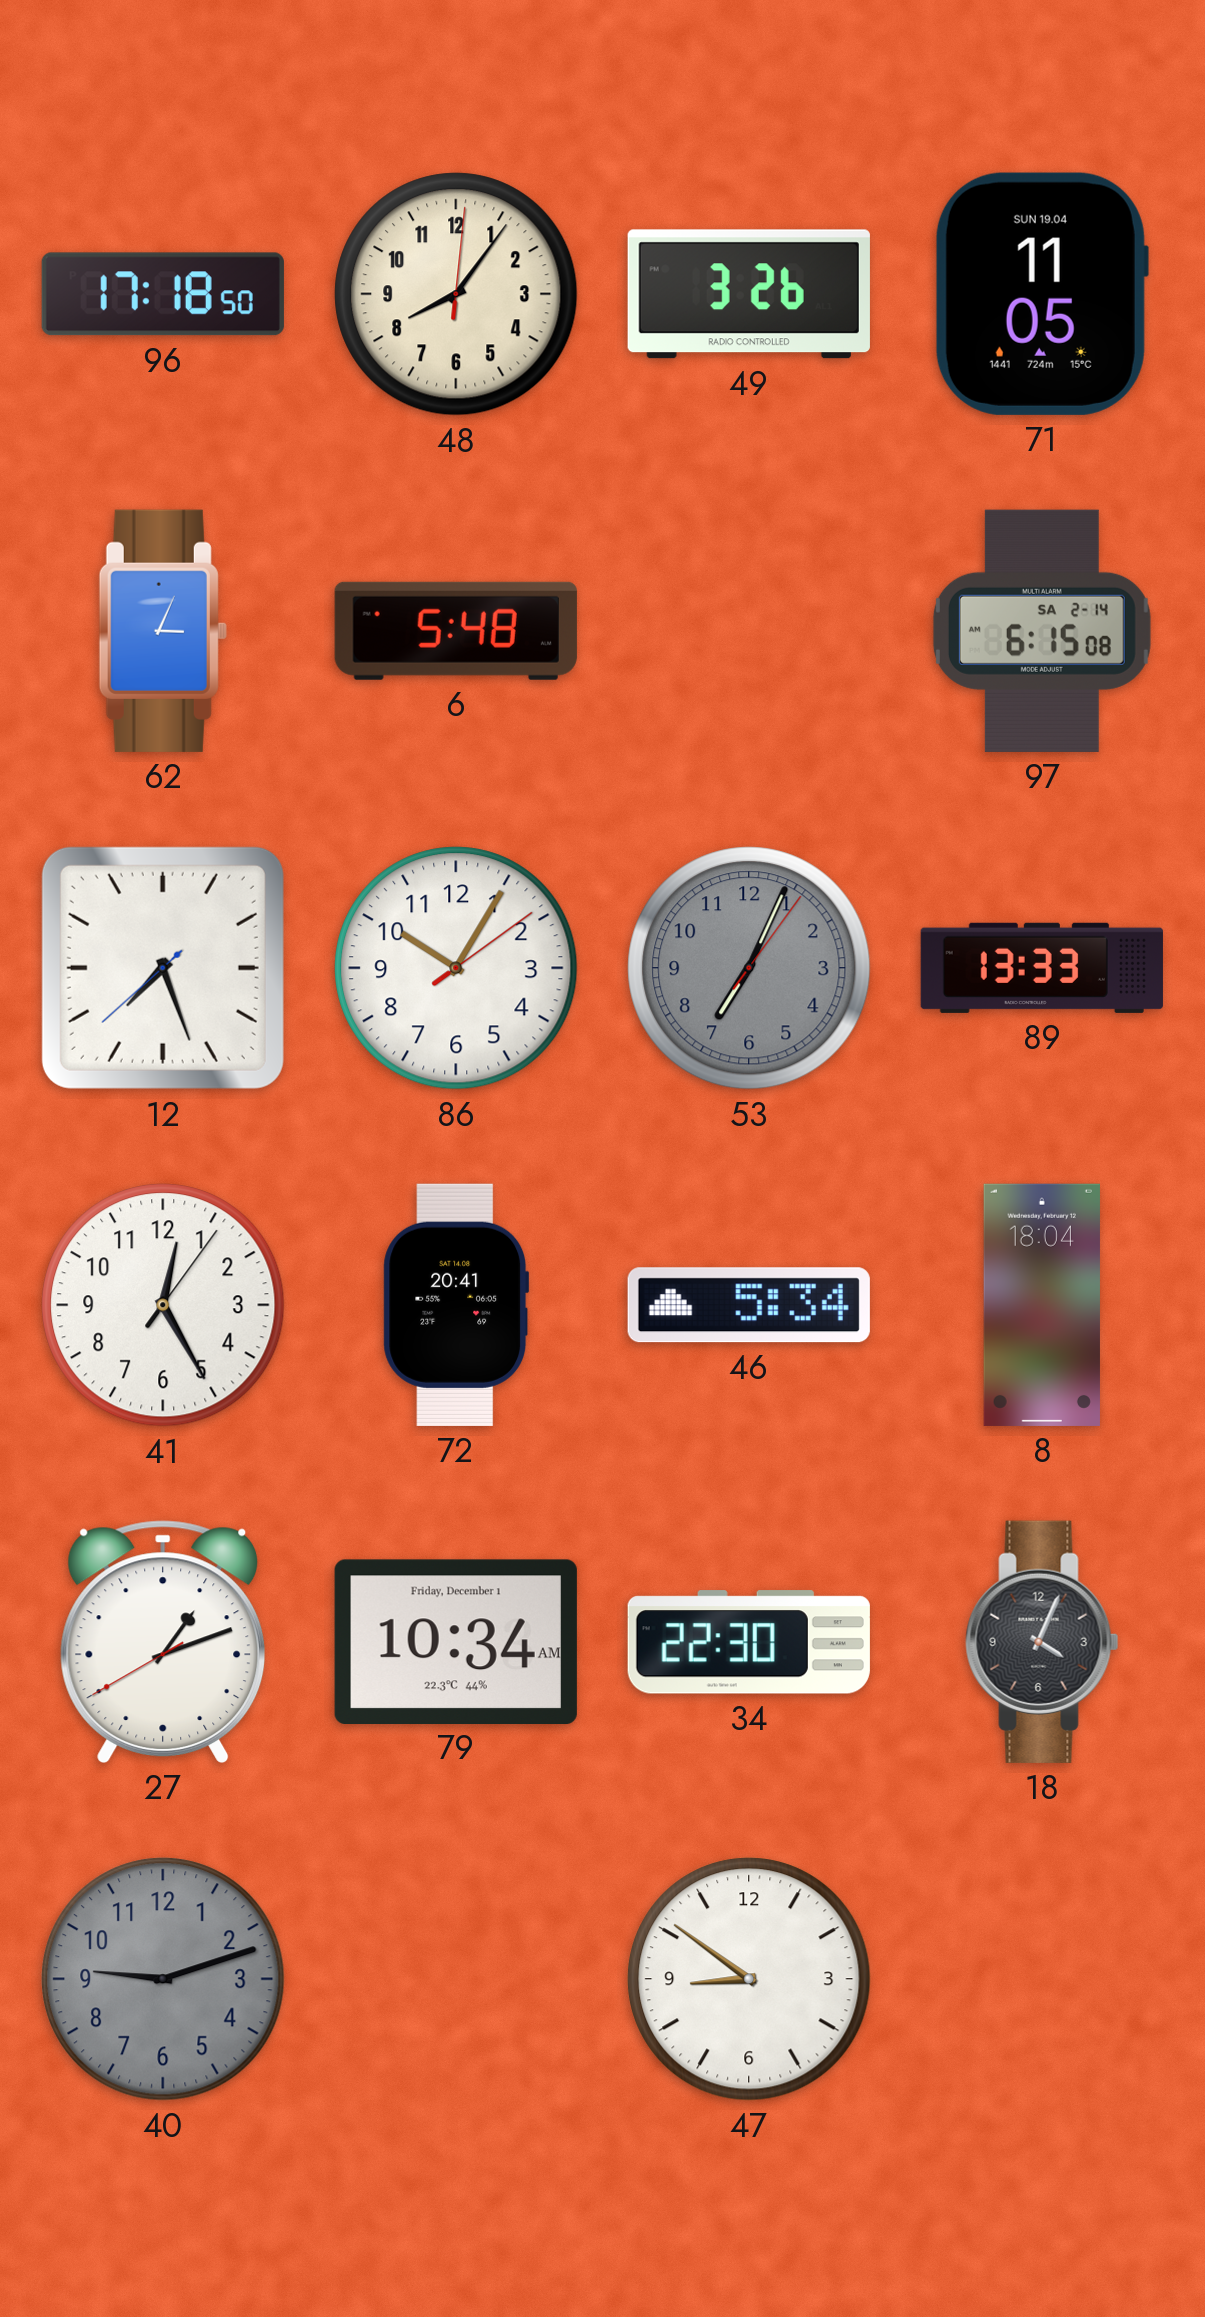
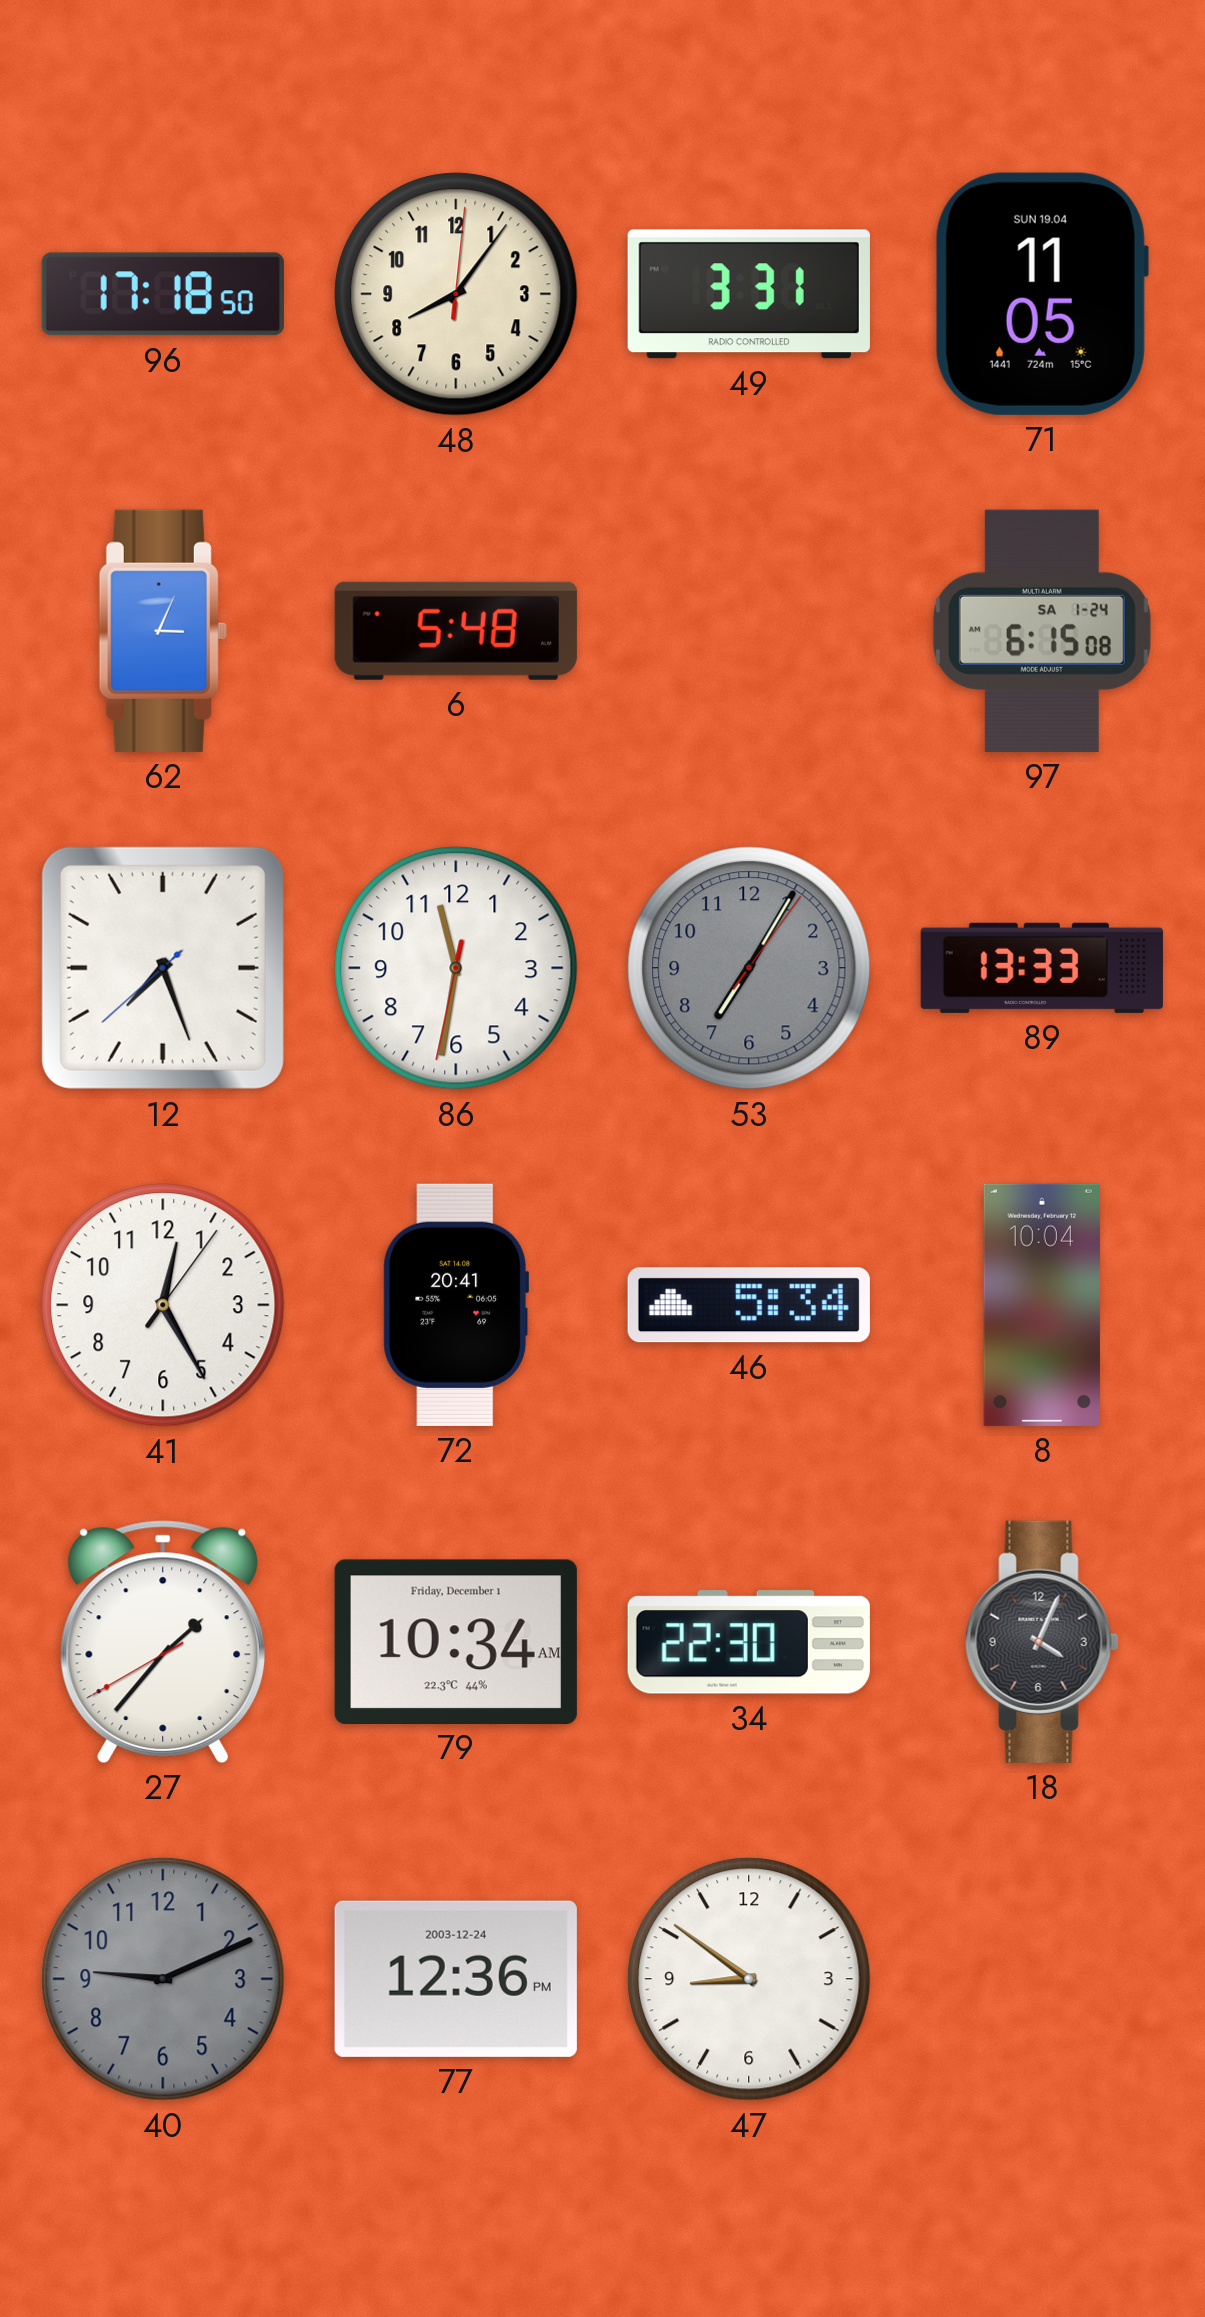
49: 3:26 -> 3:31
97 date: SA 2-14 -> SA 1-24
86: 10:05 -> 11:31
53: 7:04 -> 7:05
8: 18:04 -> 10:04
27: 1:11 -> 1:36
40: 9:12 -> 9:11
77: none -> 12:36
